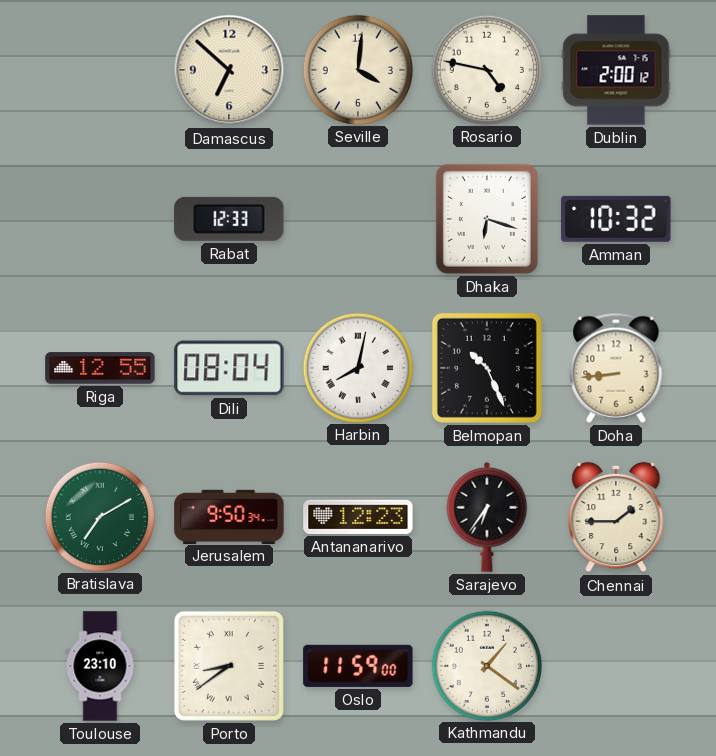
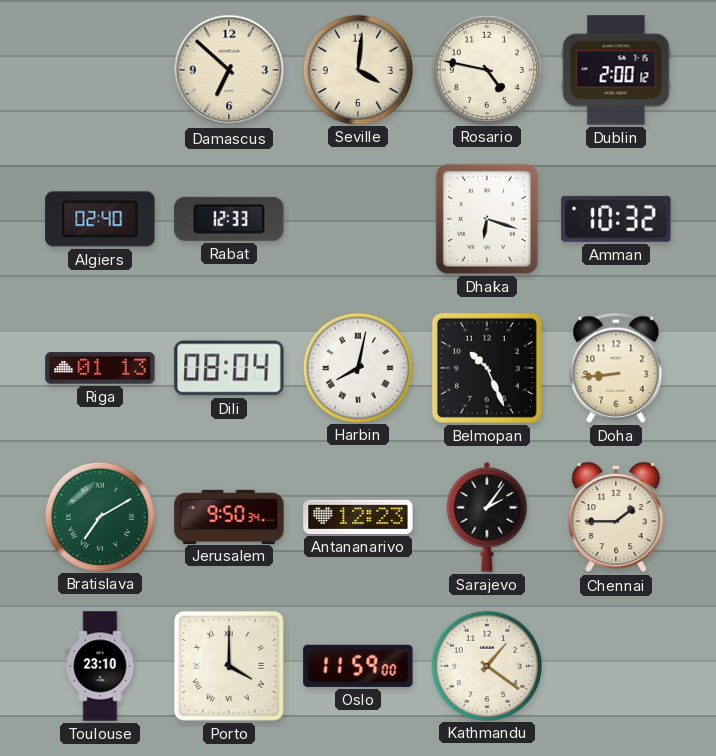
Algiers: none -> 02:40
Riga: 12:55 -> 01:13
Sarajevo: 6:36 -> 2:06
Porto: 8:39 -> 4:00
